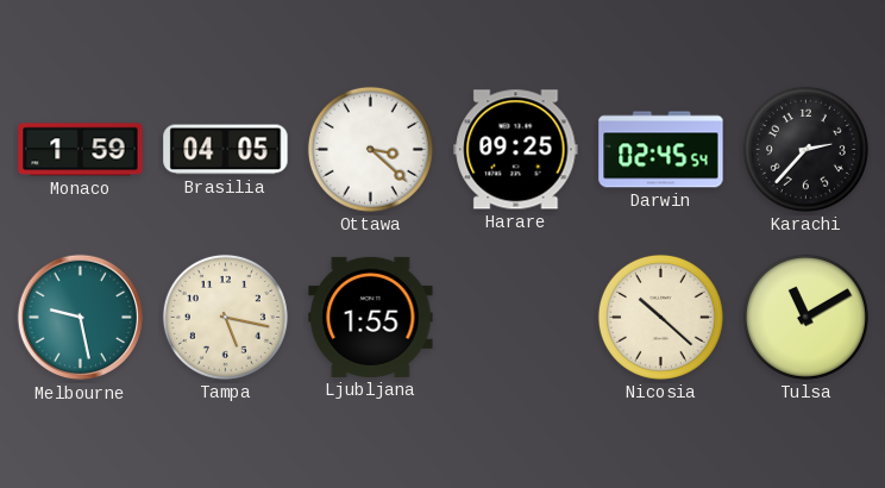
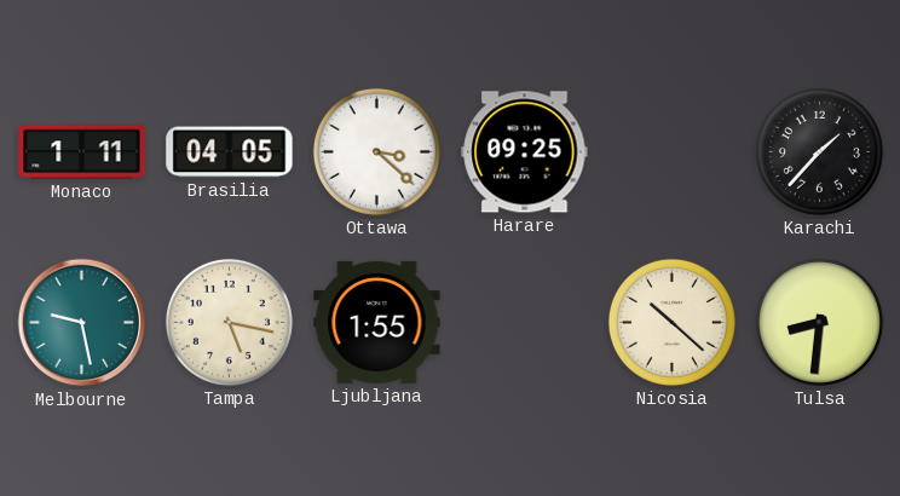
Monaco: 1:59 -> 1:11
Darwin: 02:45 -> none
Karachi: 2:37 -> 1:37
Tulsa: 11:10 -> 8:31
